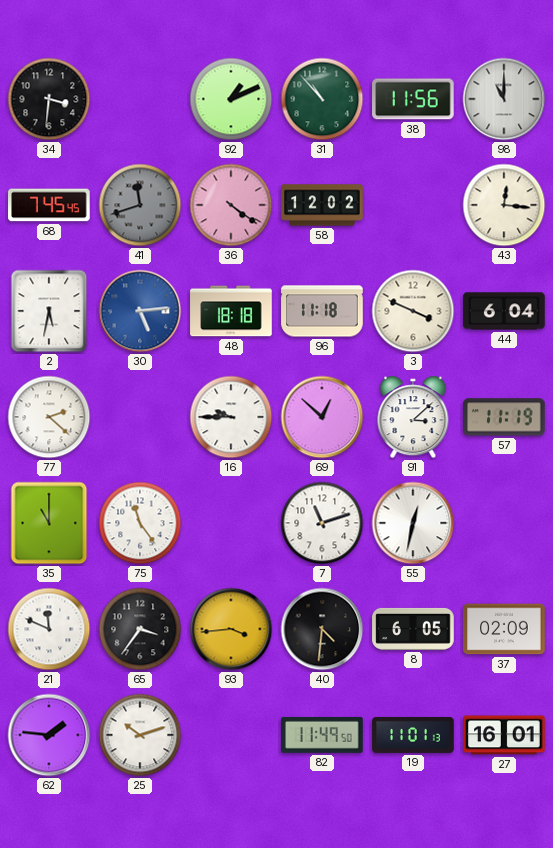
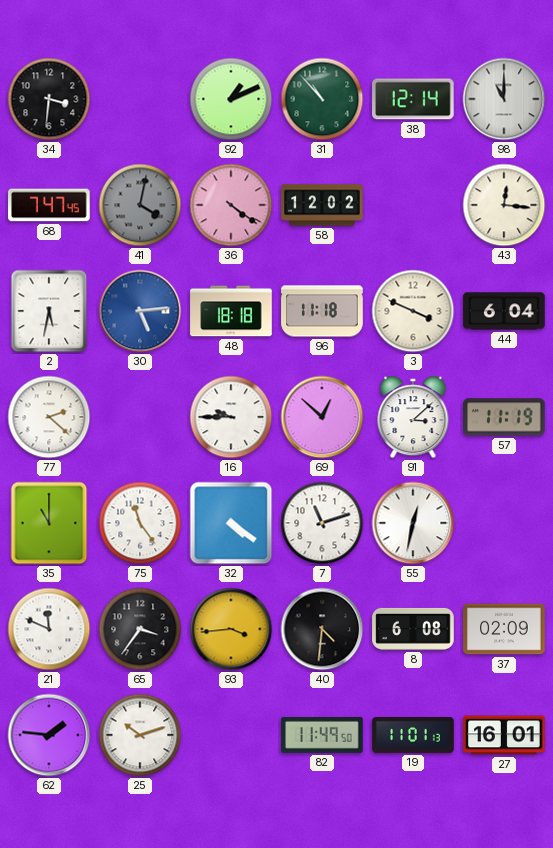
38: 11:56 -> 12:14
68: 7:45 -> 7:47
41: 11:42 -> 4:02
32: none -> 4:21
8: 6:05 -> 6:08
